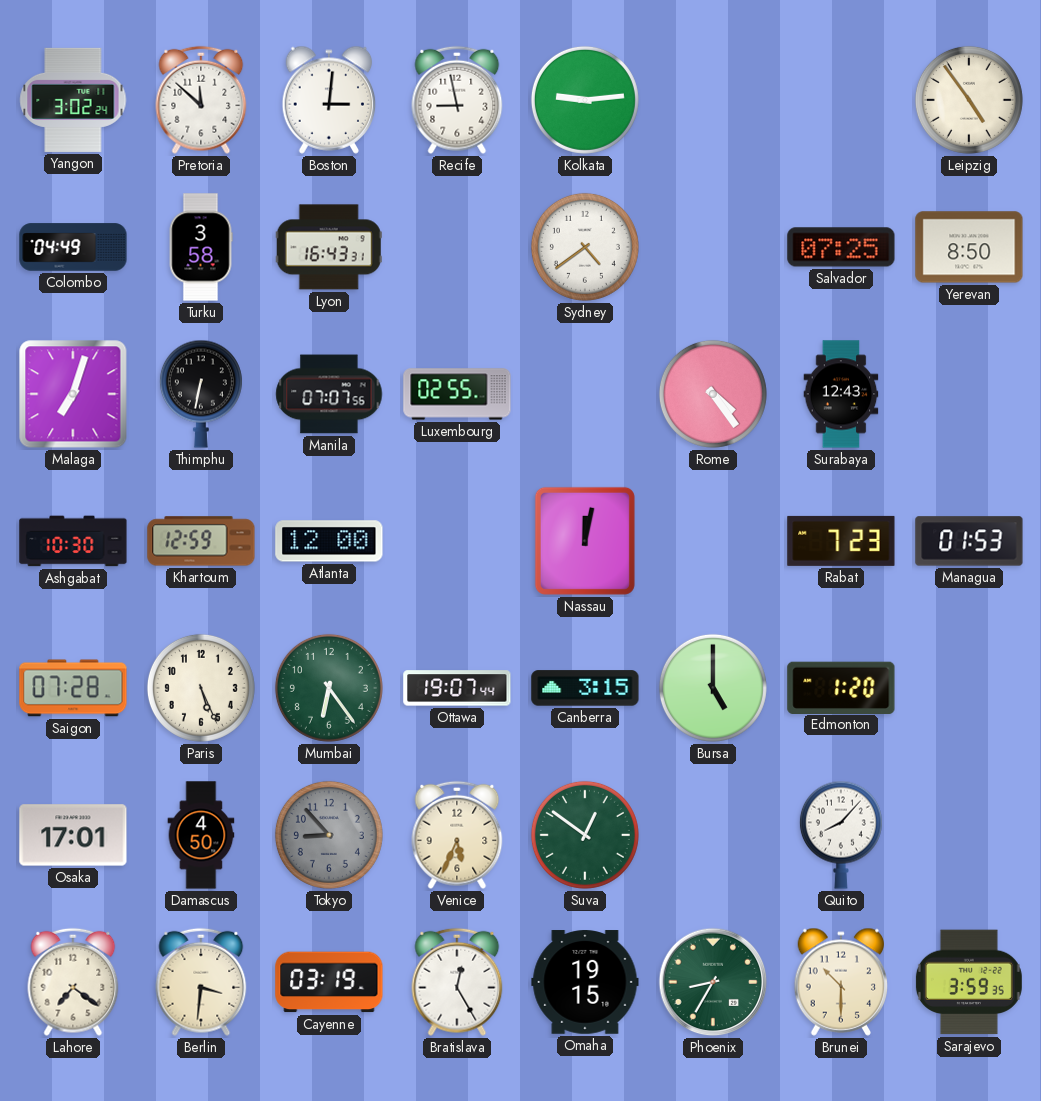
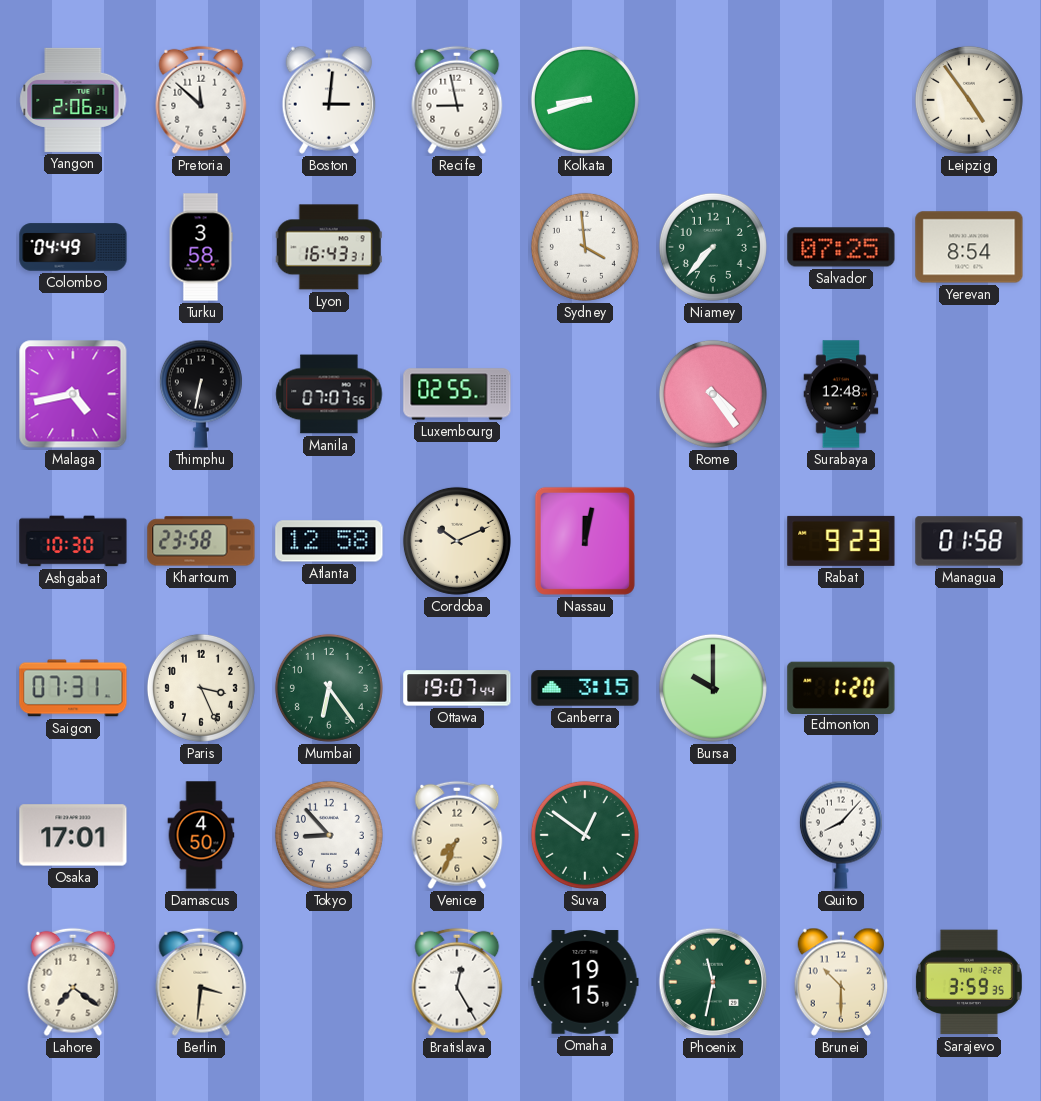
Yangon: 3:02 -> 2:06
Kolkata: 9:14 -> 8:42
Sydney: 4:39 -> 3:59
Niamey: none -> 7:37
Yerevan: 8:50 -> 8:54
Malaga: 7:03 -> 4:43
Surabaya: 12:43 -> 12:48
Khartoum: 12:59 -> 23:58
Atlanta: 12:00 -> 12:58
Cordoba: none -> 10:11
Rabat: 7:23 -> 9:23
Managua: 01:53 -> 01:58
Saigon: 07:28 -> 07:31
Paris: 5:26 -> 3:26
Bursa: 5:00 -> 10:00
Tokyo dial: grey -> white
Venice: 5:34 -> 7:34
Cayenne: 03:19 -> none
Phoenix: 8:35 -> 11:32
